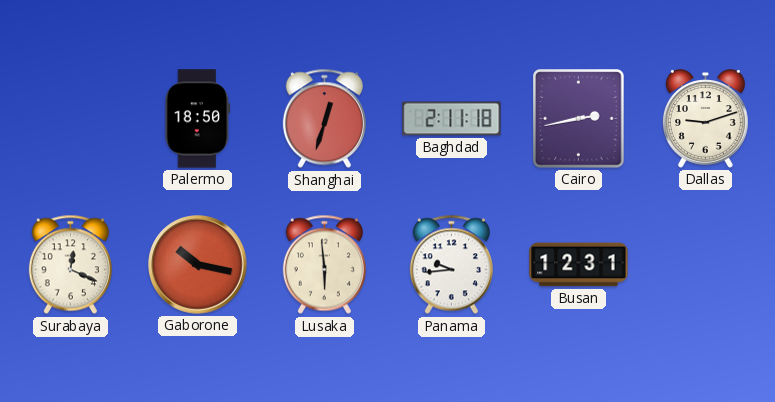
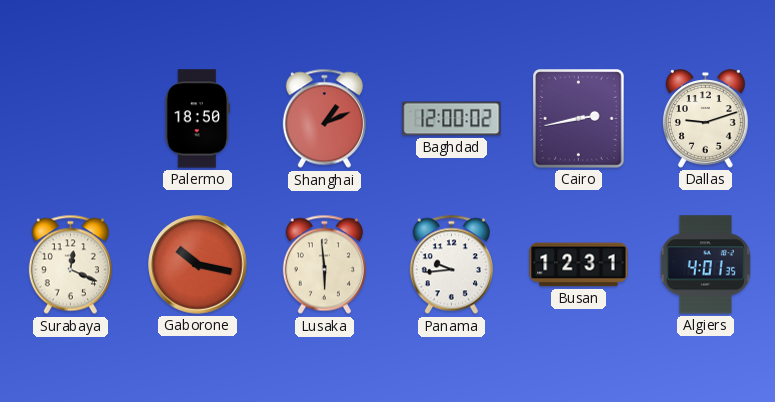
Shanghai: 12:33 -> 1:11
Baghdad: 2:11 -> 12:00
Algiers: none -> 4:01
